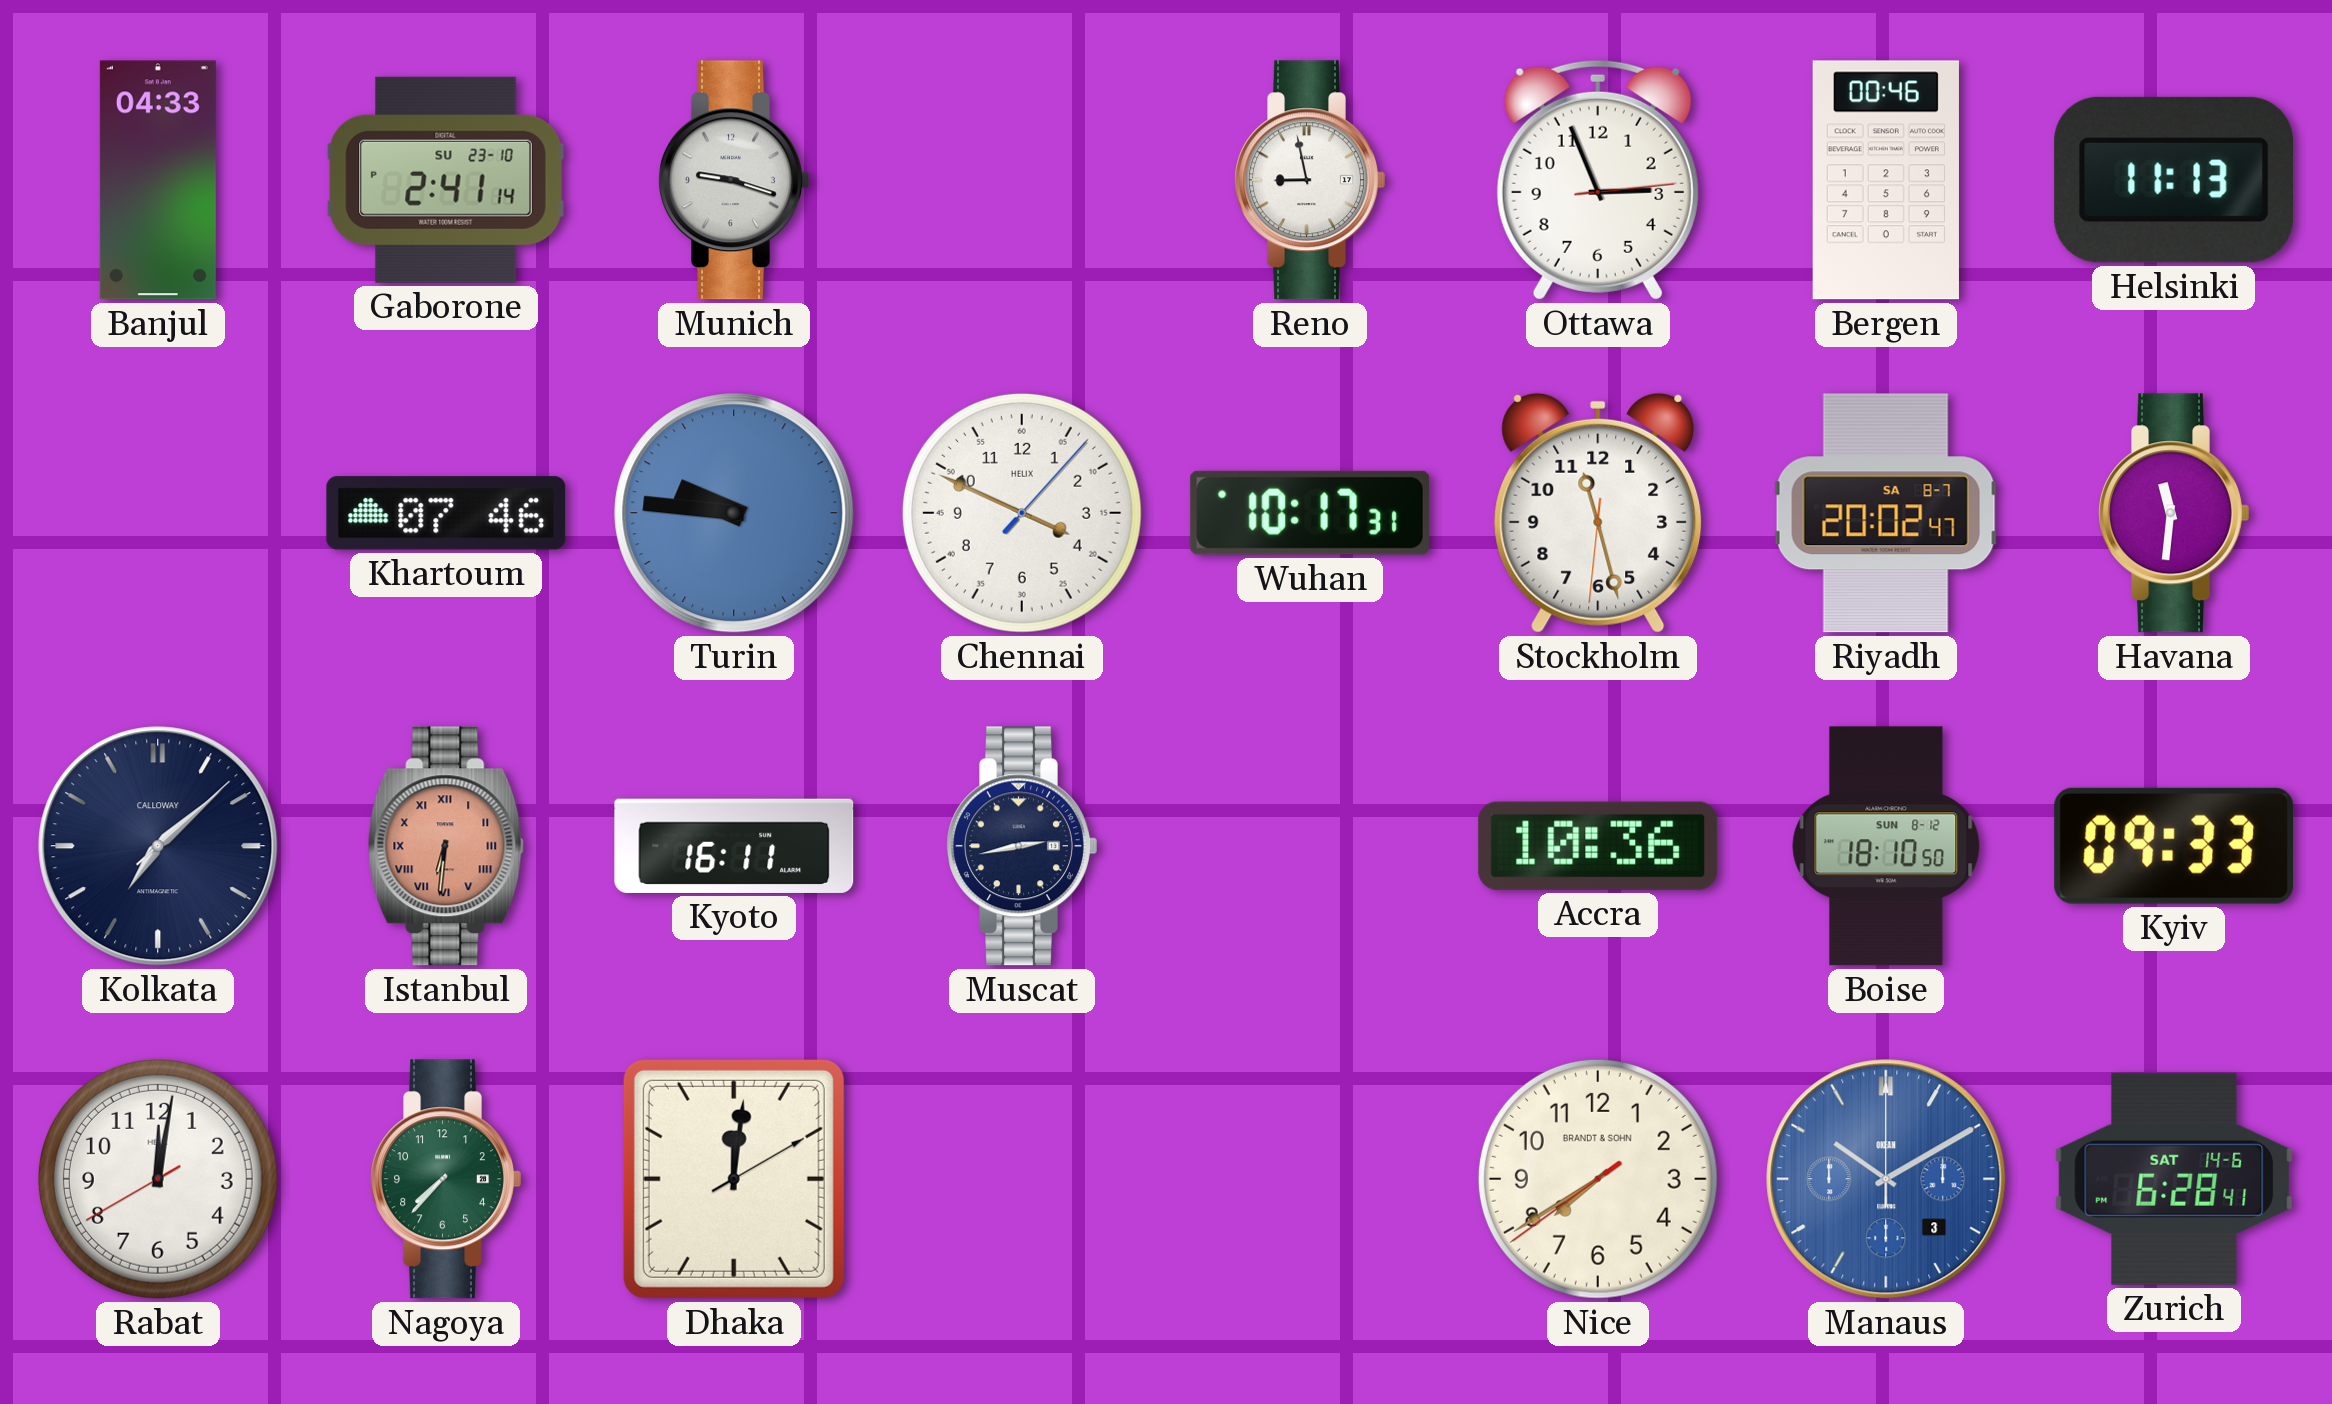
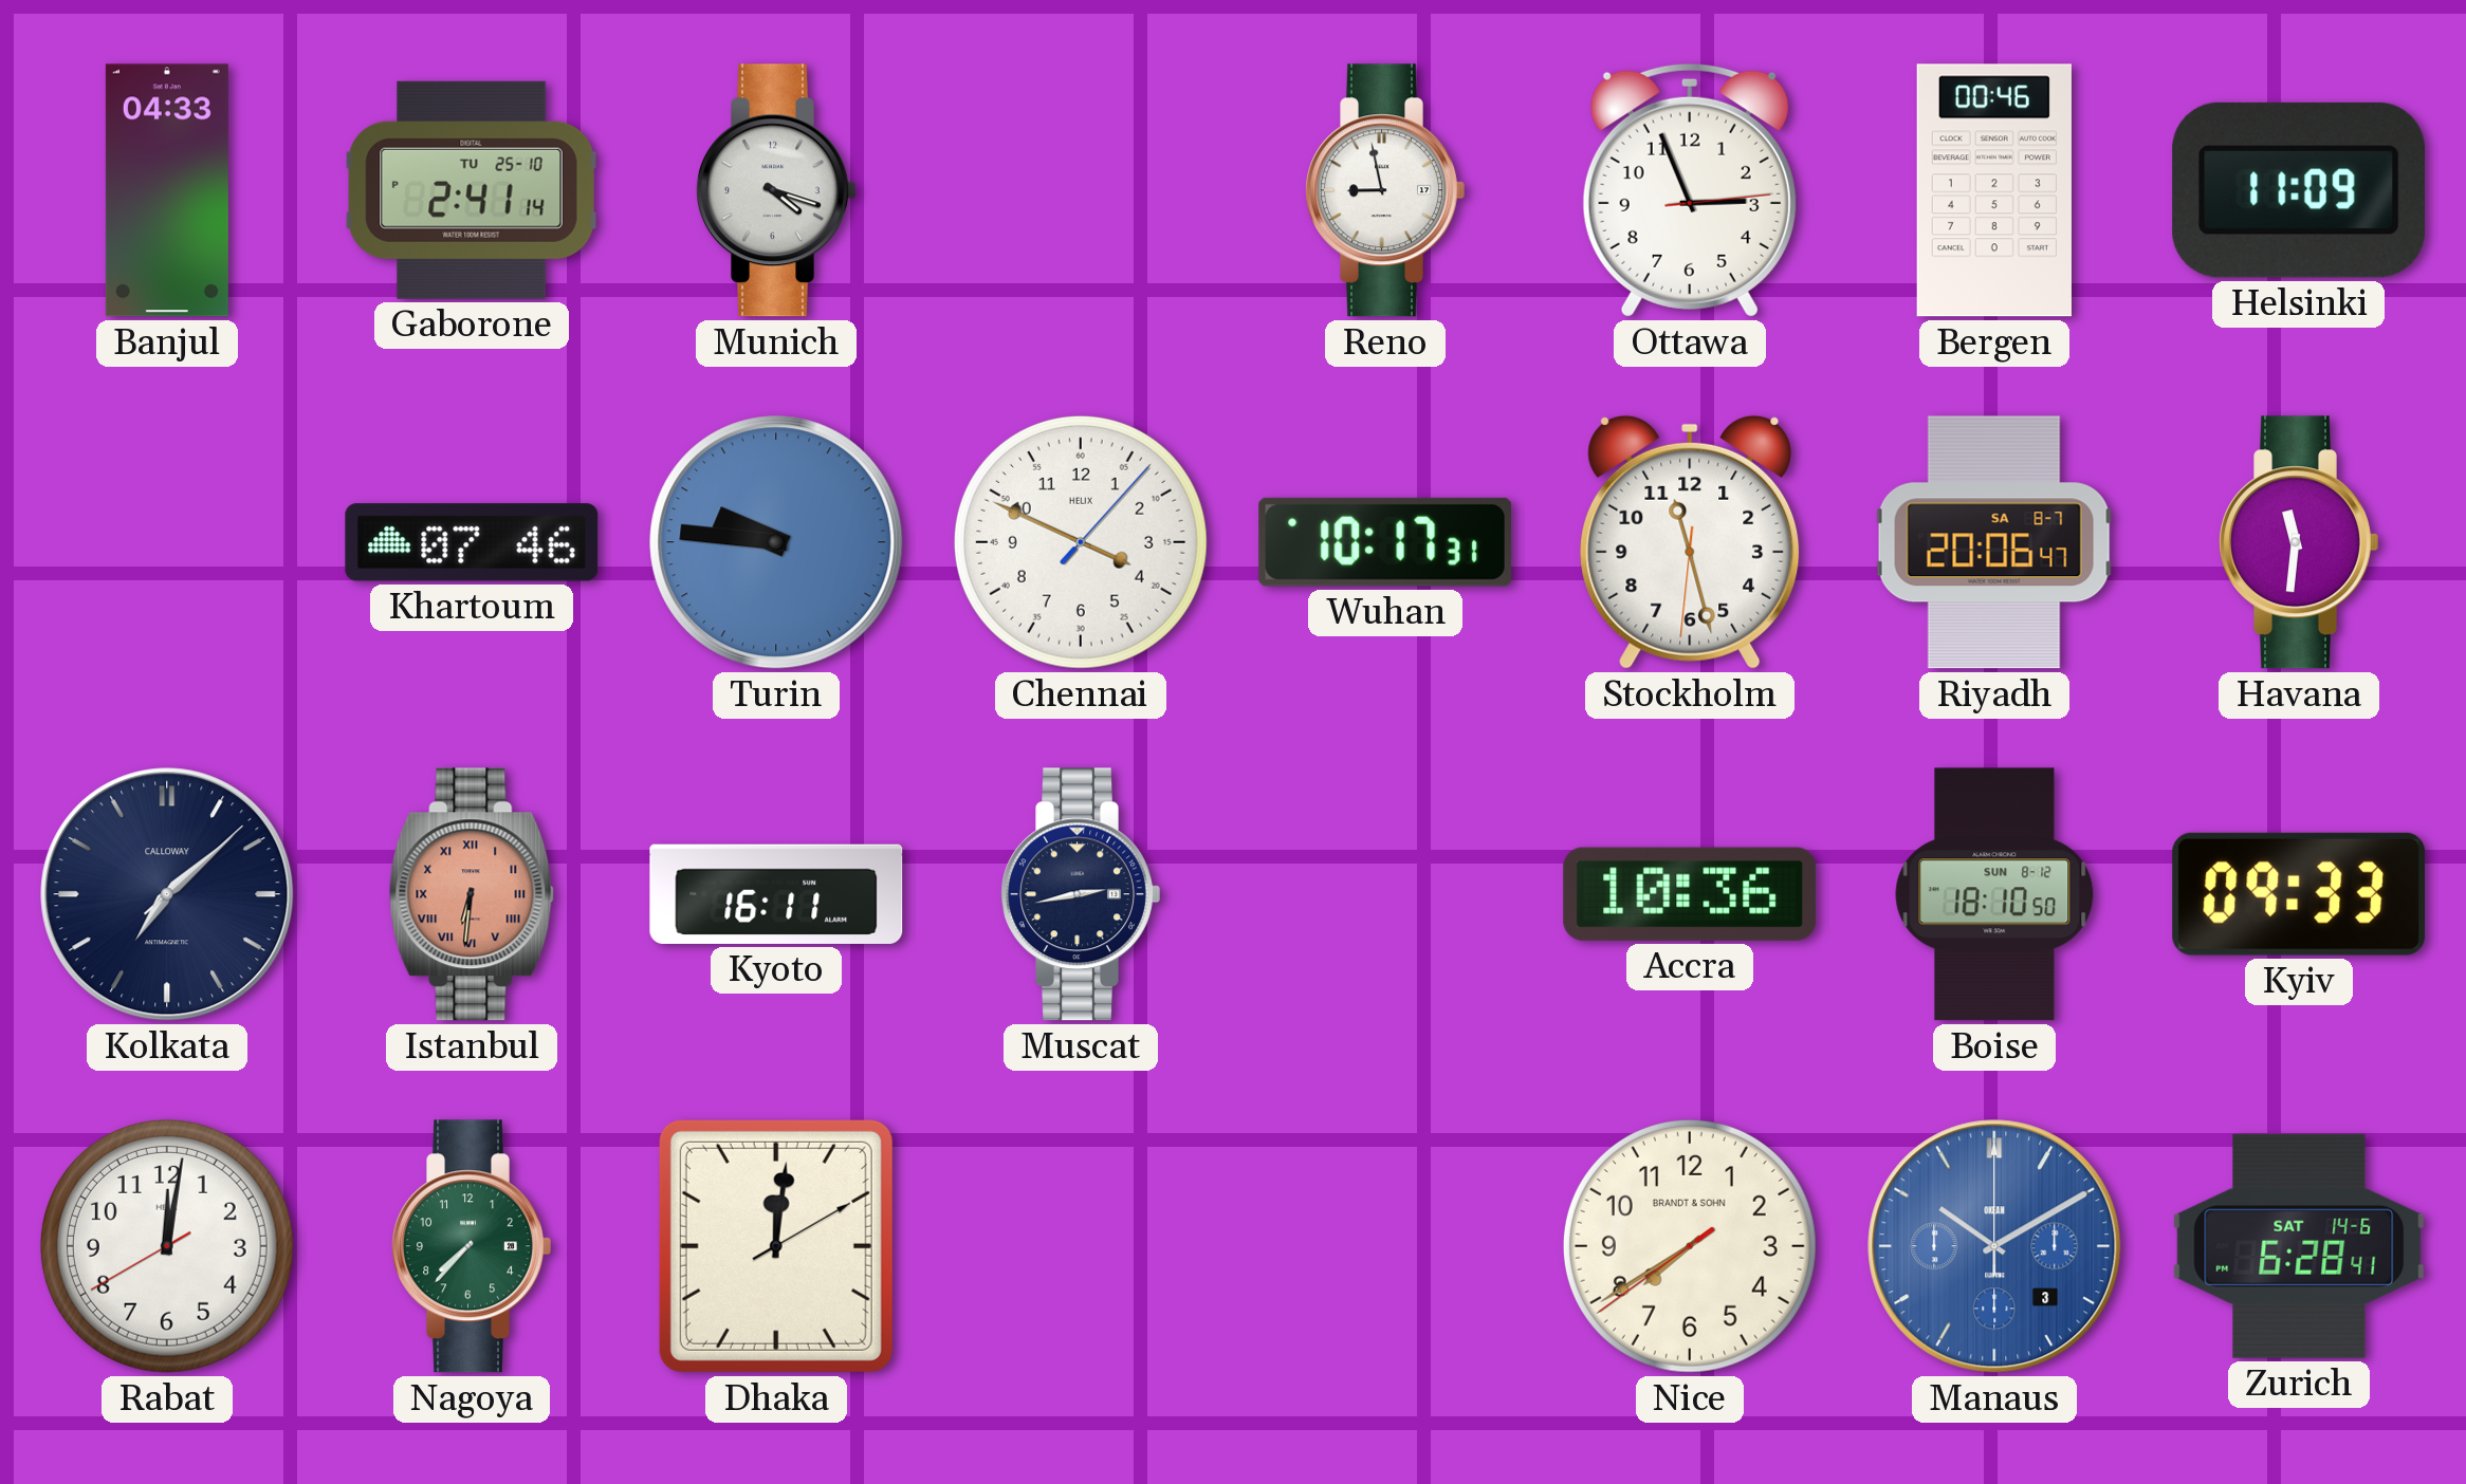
Gaborone date: SU 23-10 -> TU 25-10
Munich: 9:18 -> 4:18
Helsinki: 11:13 -> 11:09
Riyadh: 20:02 -> 20:06
